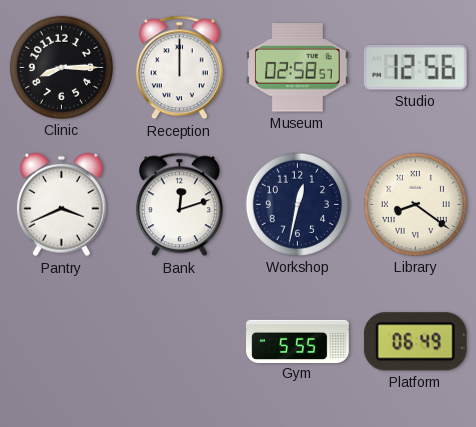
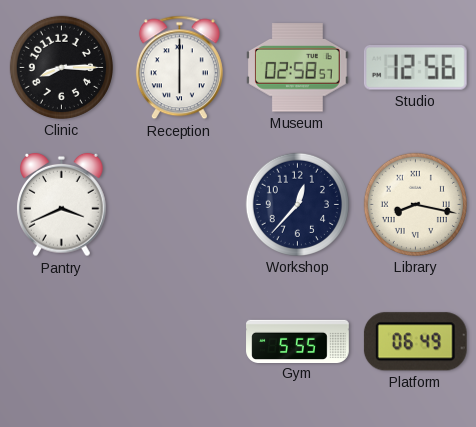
Reception: 12:00 -> 6:00
Bank: 12:12 -> none
Workshop: 12:32 -> 12:37
Library: 8:21 -> 8:17
